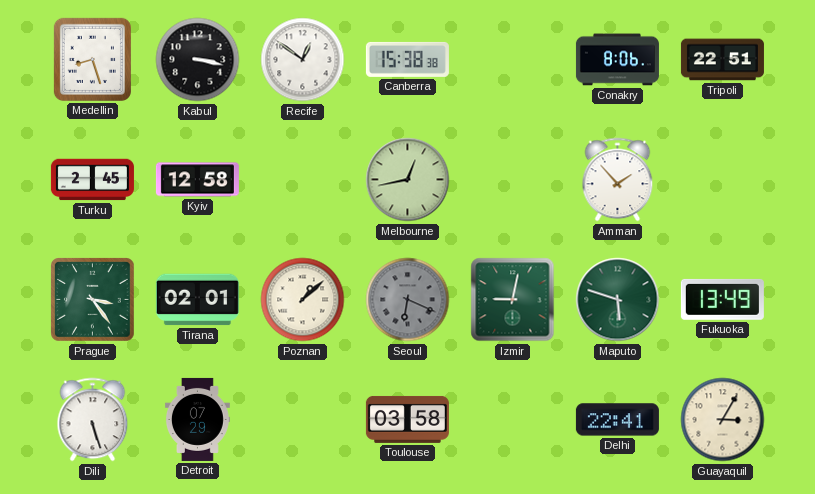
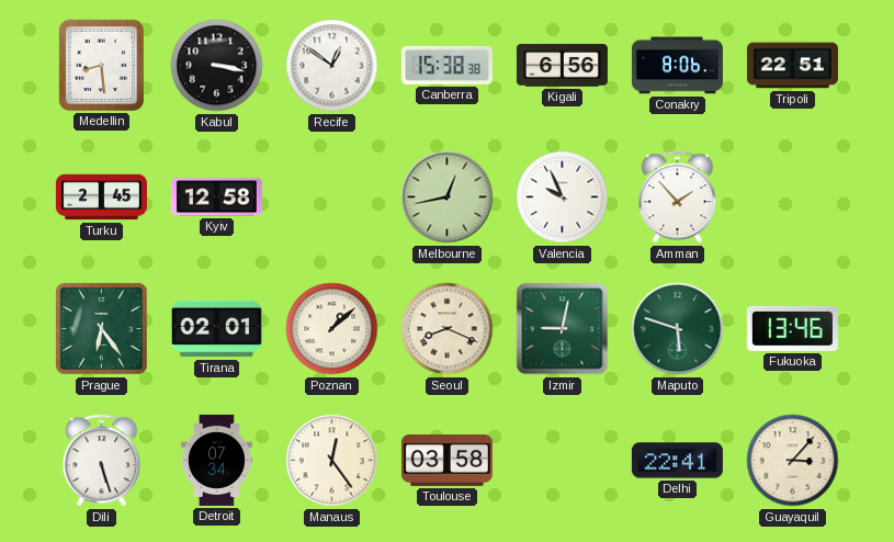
Medellin: 8:27 -> 8:29
Kigali: none -> 6:56
Valencia: none -> 9:56
Prague: 3:24 -> 6:24
Seoul: 6:19 -> 8:19
Seoul dial: grey -> cream
Fukuoka: 13:49 -> 13:46
Detroit: 07:29 -> 07:34
Manaus: none -> 12:24
Guayaquil: 3:05 -> 3:07
